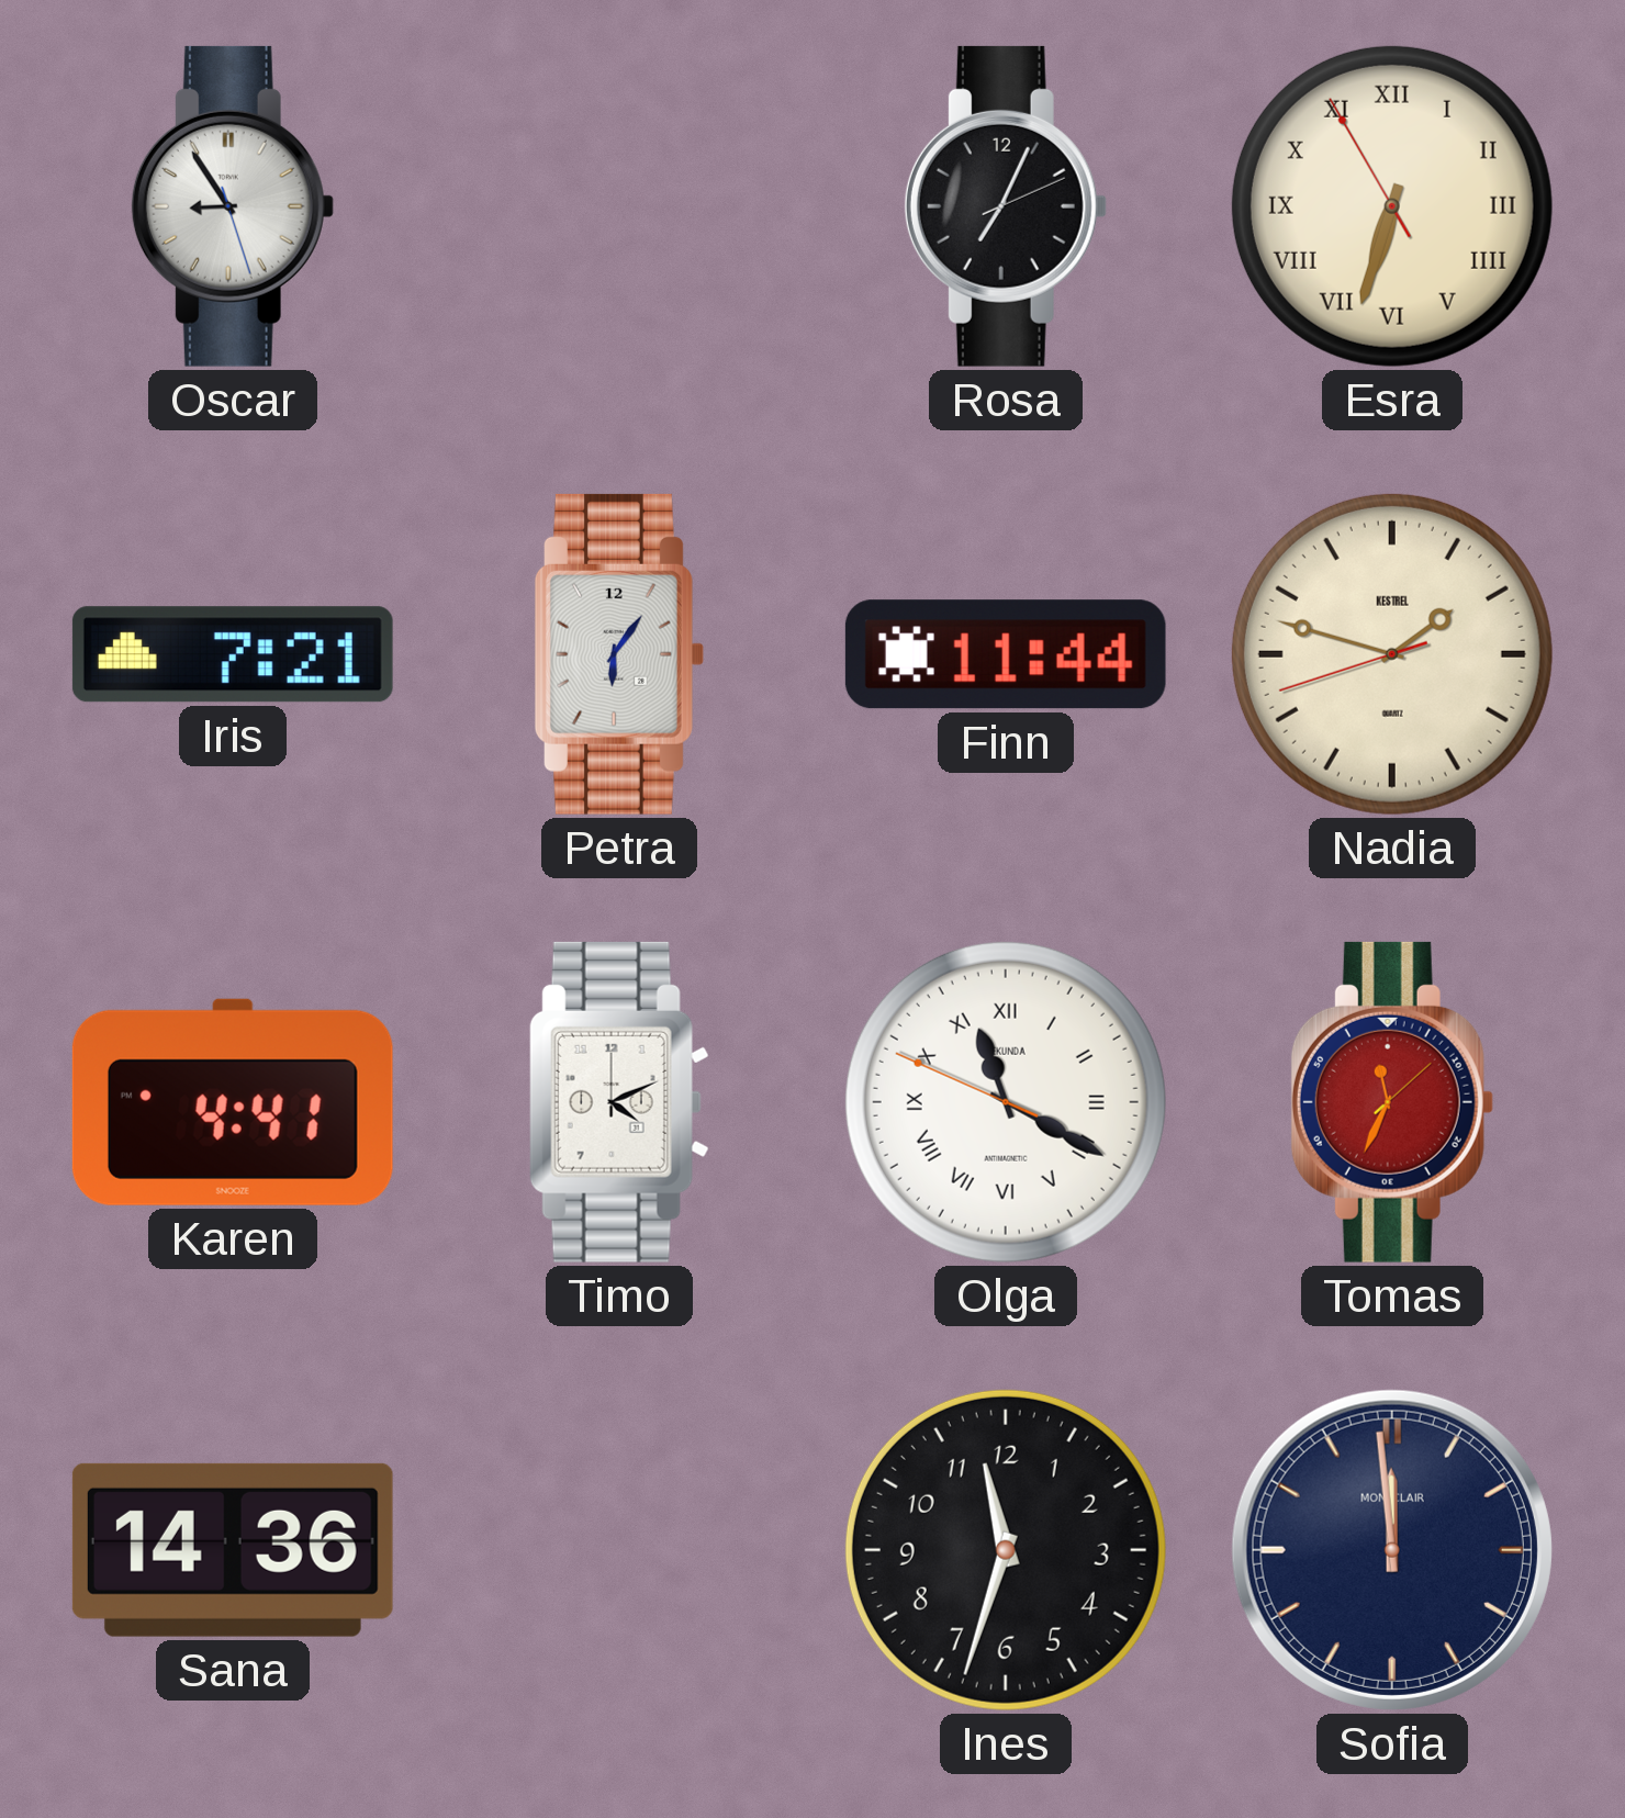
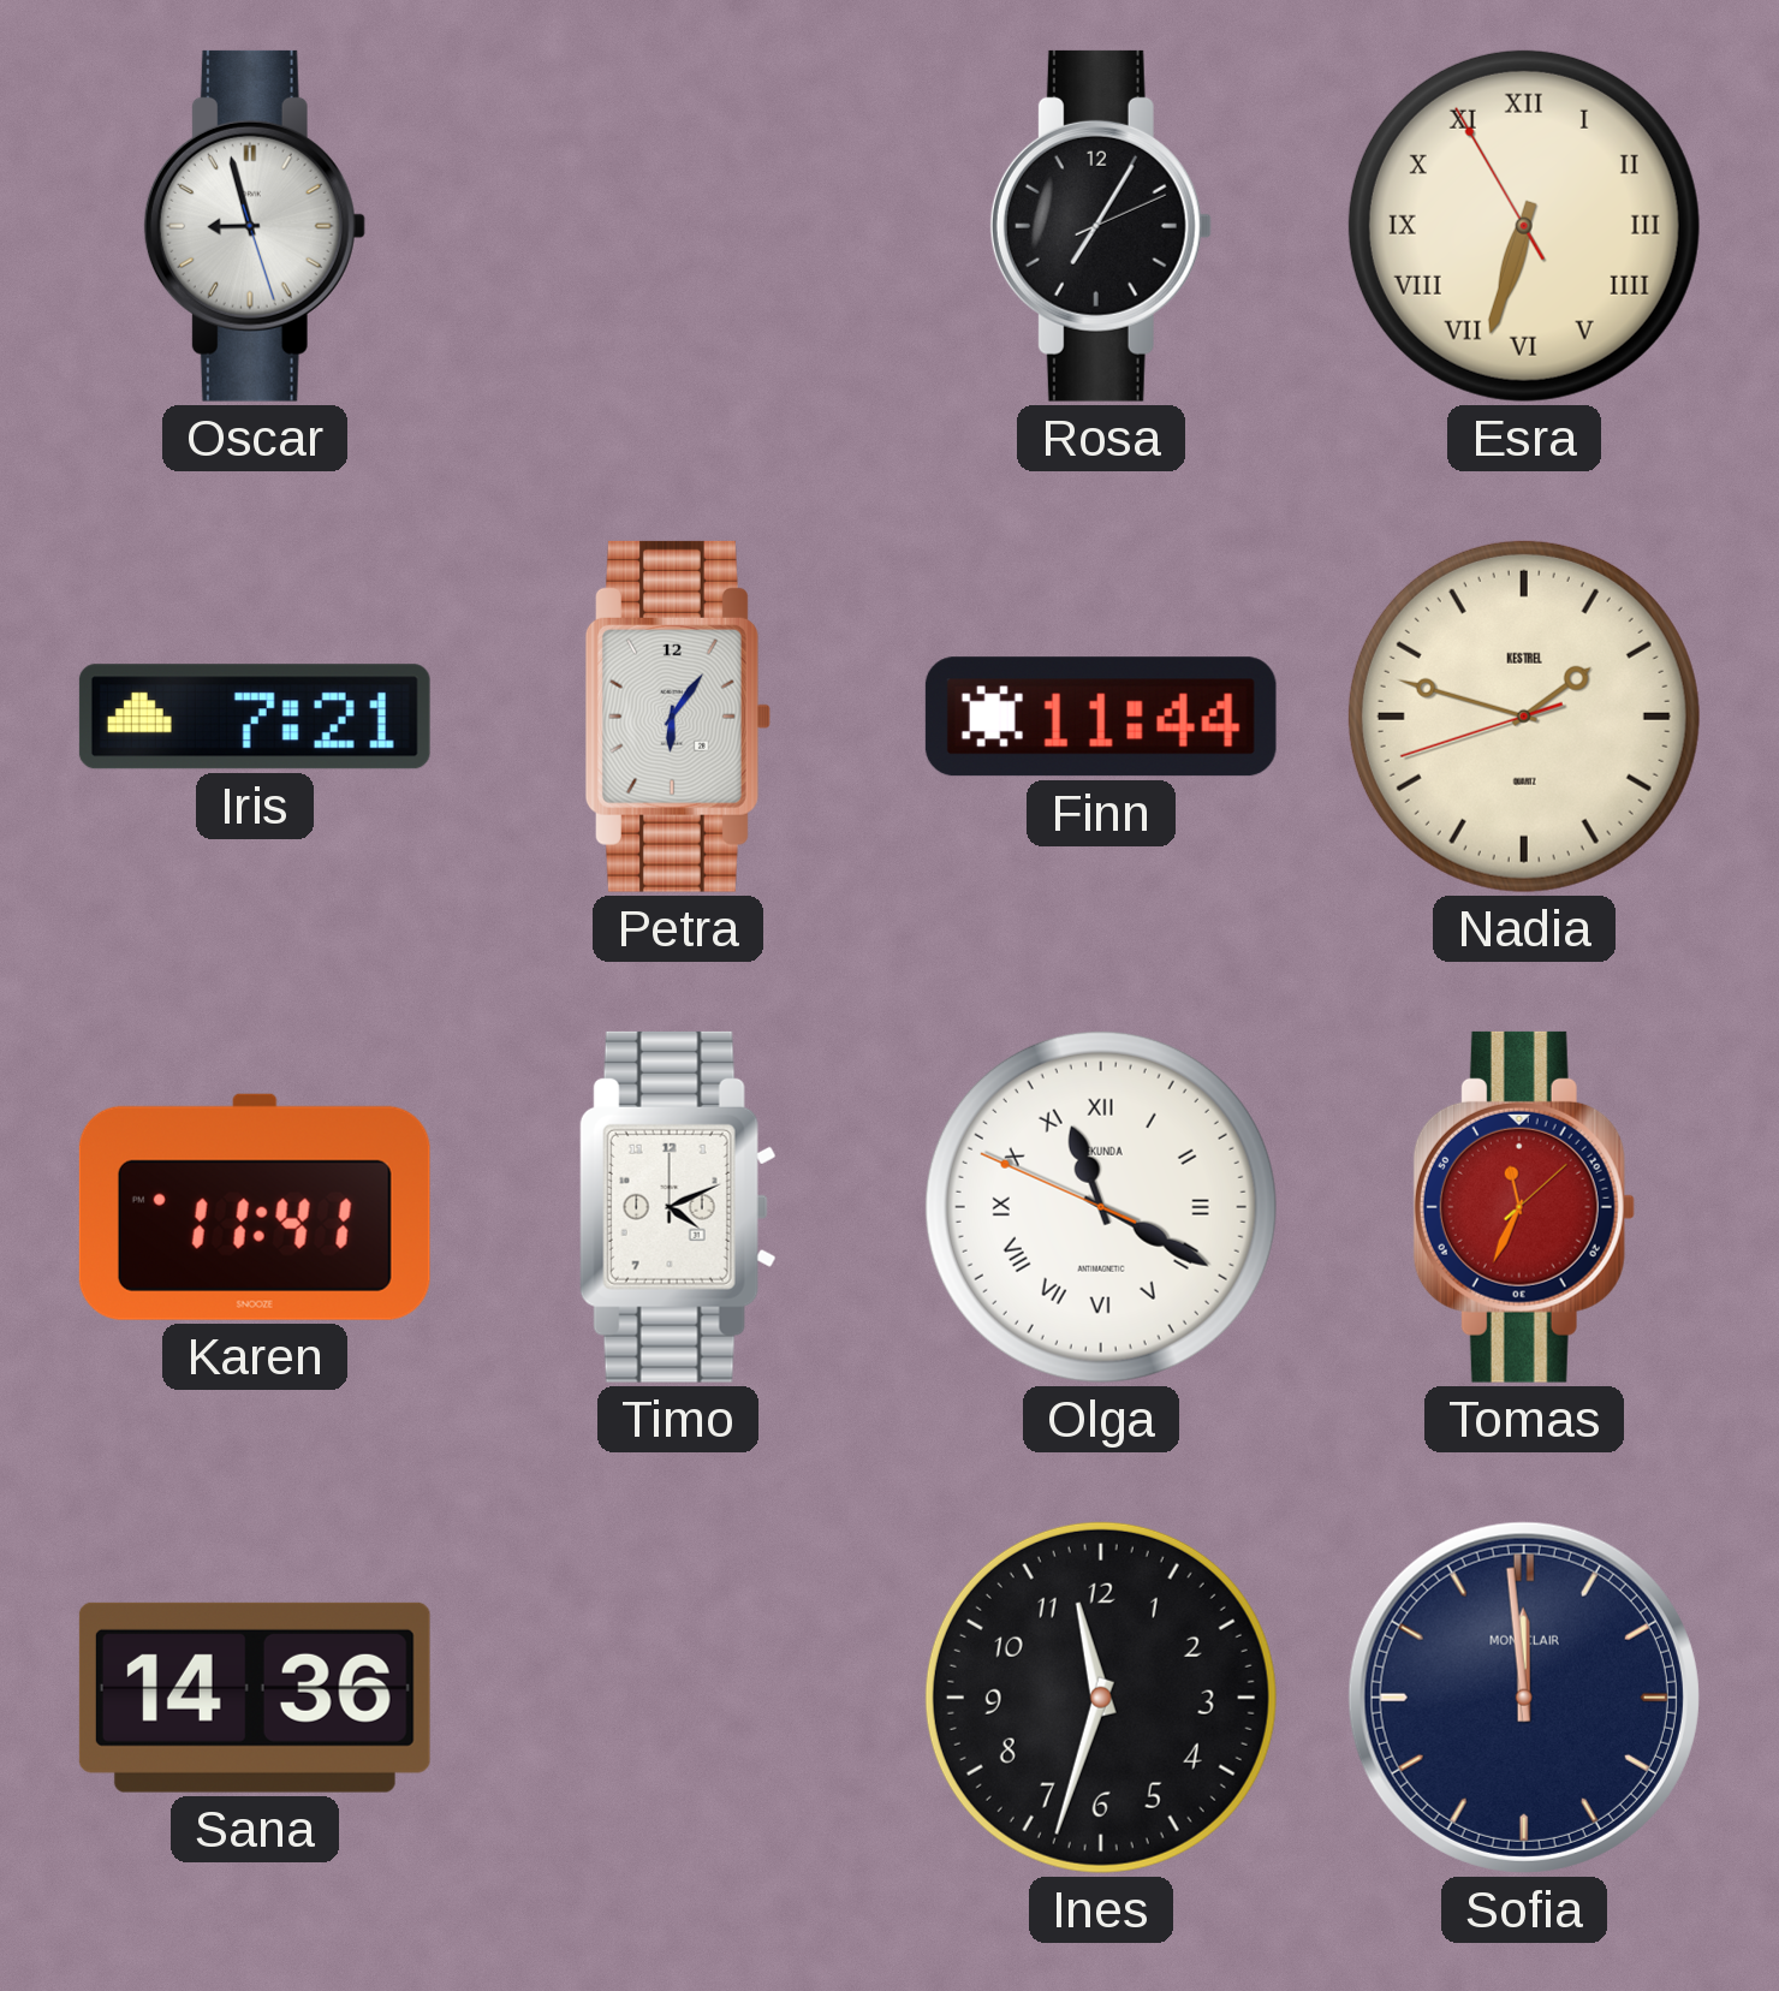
Oscar: 8:54 -> 8:57
Rosa: 7:04 -> 7:05
Karen: 4:41 -> 11:41
